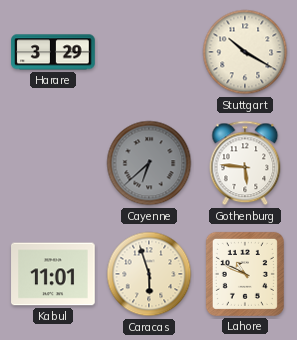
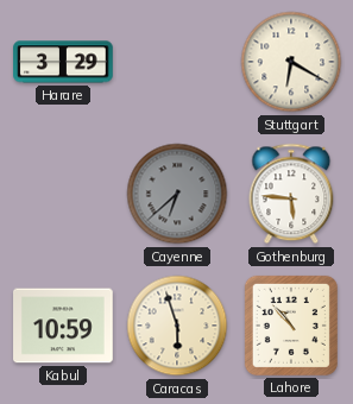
Stuttgart: 10:20 -> 6:20
Kabul: 11:01 -> 10:59
Lahore: 10:49 -> 10:53
